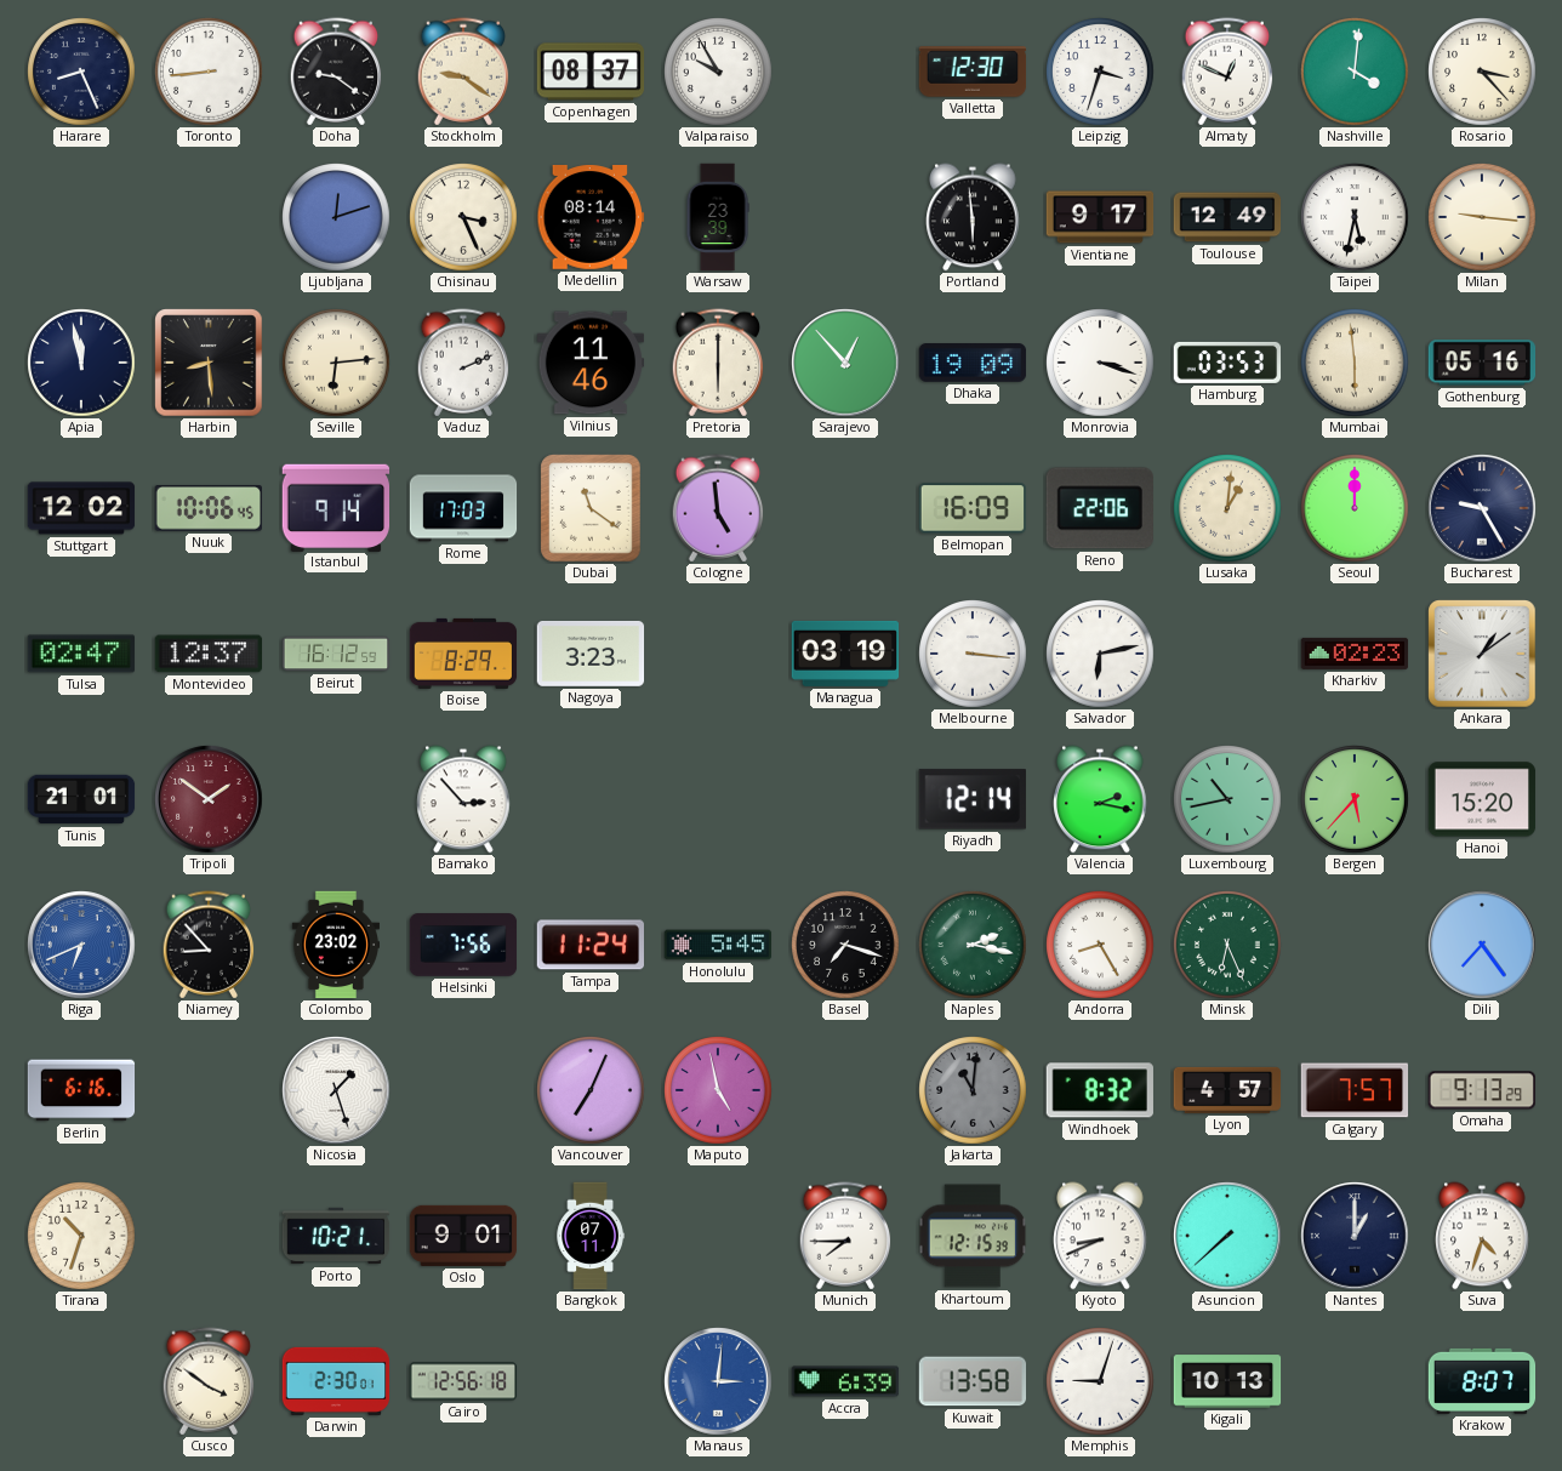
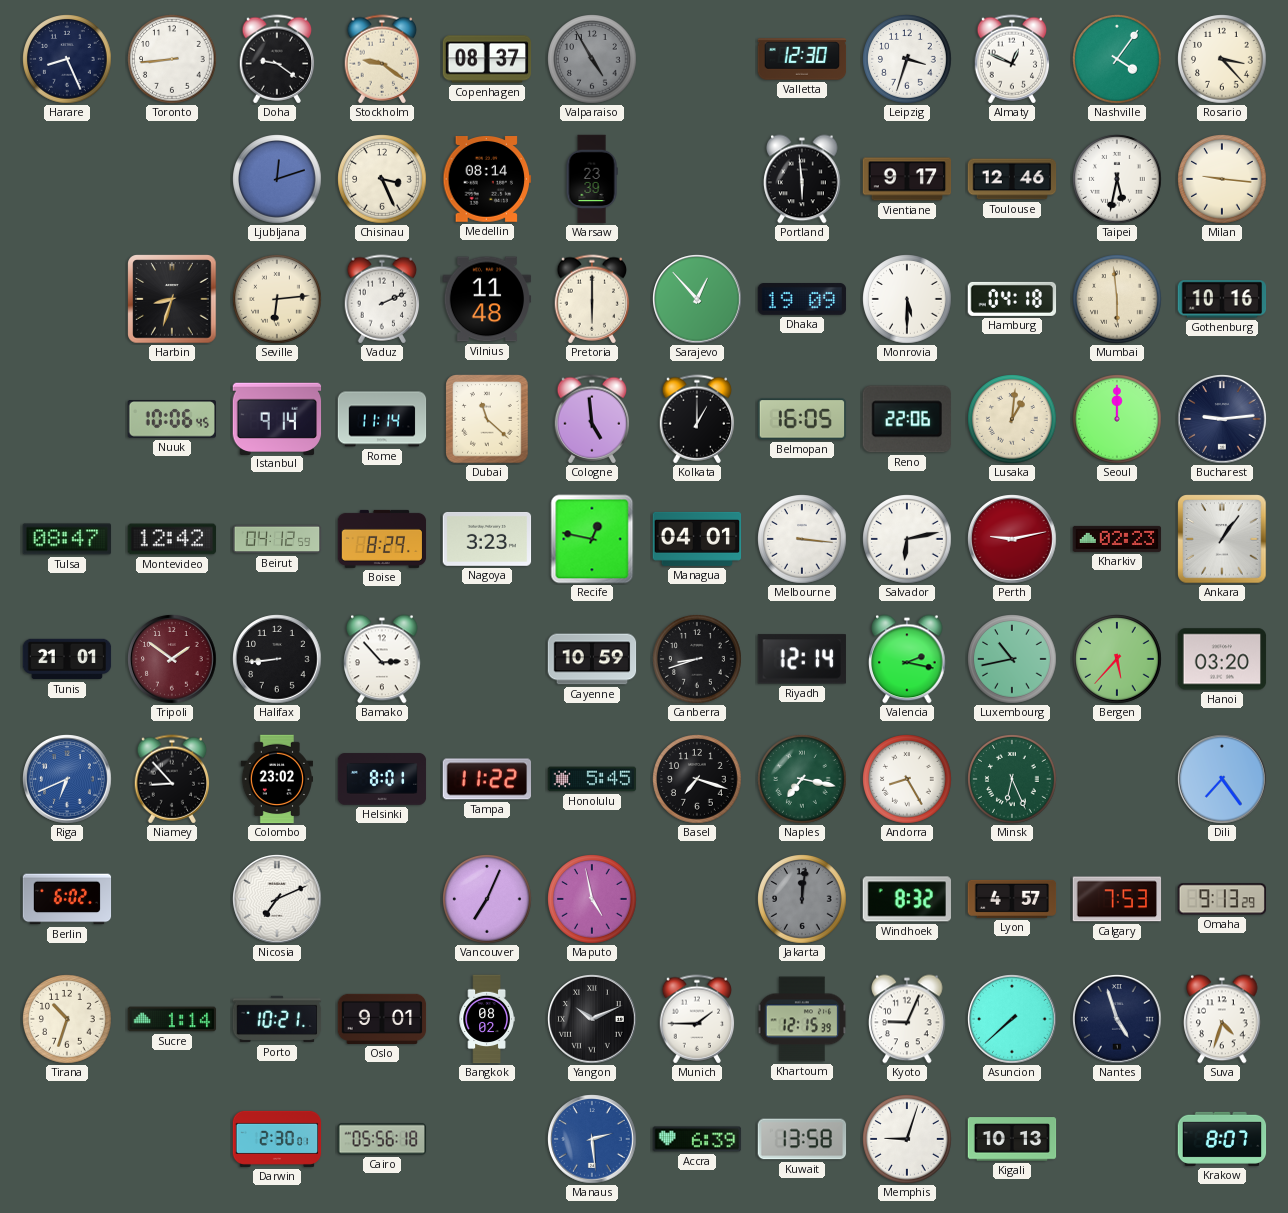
Valparaiso: 9:55 -> 4:55
Valparaiso dial: white -> grey
Nashville: 4:01 -> 4:06
Toulouse: 12:49 -> 12:46
Apia: 11:58 -> none
Harbin: 8:29 -> 8:33
Vilnius: 11:46 -> 11:48
Monrovia: 3:18 -> 5:30
Hamburg: 03:53 -> 04:18
Gothenburg: 05:16 -> 10:16
Stuttgart: 12:02 -> none
Rome: 17:03 -> 11:14
Dubai: 11:21 -> 11:22
Kolkata: none -> 1:00
Belmopan: 16:09 -> 16:05
Bucharest: 9:25 -> 9:14
Tulsa: 02:47 -> 08:47
Montevideo: 12:37 -> 12:42
Beirut: 16:12 -> 04:12
Recife: none -> 12:47
Managua: 03:19 -> 04:01
Perth: none -> 9:13
Ankara: 1:09 -> 1:06
Halifax: none -> 8:44
Cayenne: none -> 10:59
Canberra: none -> 8:42
Hanoi: 15:20 -> 03:20
Helsinki: 7:56 -> 8:01
Tampa: 11:24 -> 11:22
Naples: 2:17 -> 7:17
Berlin: 6:16 -> 6:02
Nicosia: 1:27 -> 7:11
Jakarta: 11:01 -> 12:01
Calgary: 7:57 -> 7:53
Sucre: none -> 1:14
Bangkok: 07:11 -> 08:02
Yangon: none -> 10:11
Munich: 7:45 -> 1:45
Kyoto: 8:41 -> 9:04
Nantes: 1:00 -> 4:57
Cusco: 3:51 -> none
Cairo: 12:56 -> 05:56
Manaus: 3:01 -> 2:29
